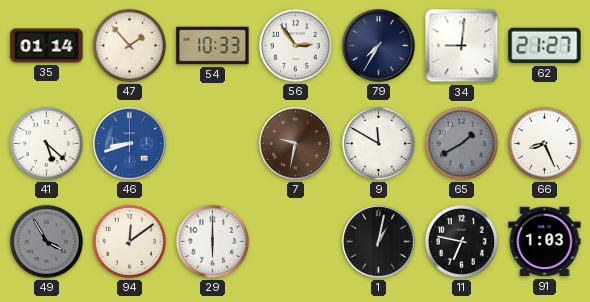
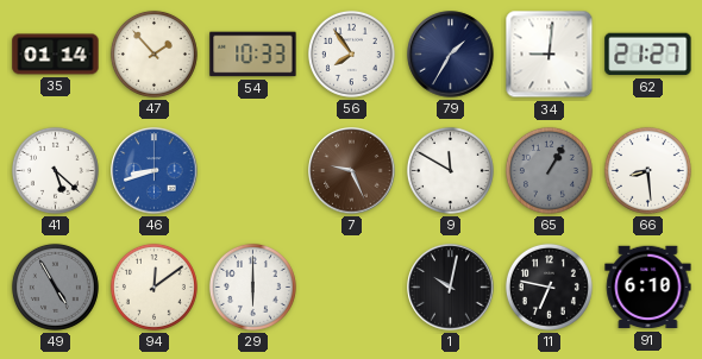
56: 2:54 -> 7:54
79: 7:35 -> 1:35
7: 9:32 -> 9:26
65: 1:40 -> 1:05
66: 8:26 -> 8:29
49: 3:55 -> 4:55
1: 1:02 -> 10:02
91: 1:03 -> 6:10
